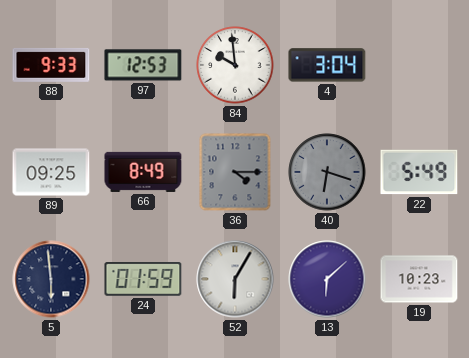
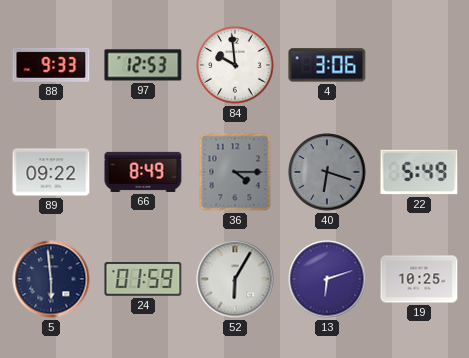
4: 3:04 -> 3:06
89: 09:25 -> 09:22
13: 6:08 -> 6:12
19: 10:23 -> 10:25
